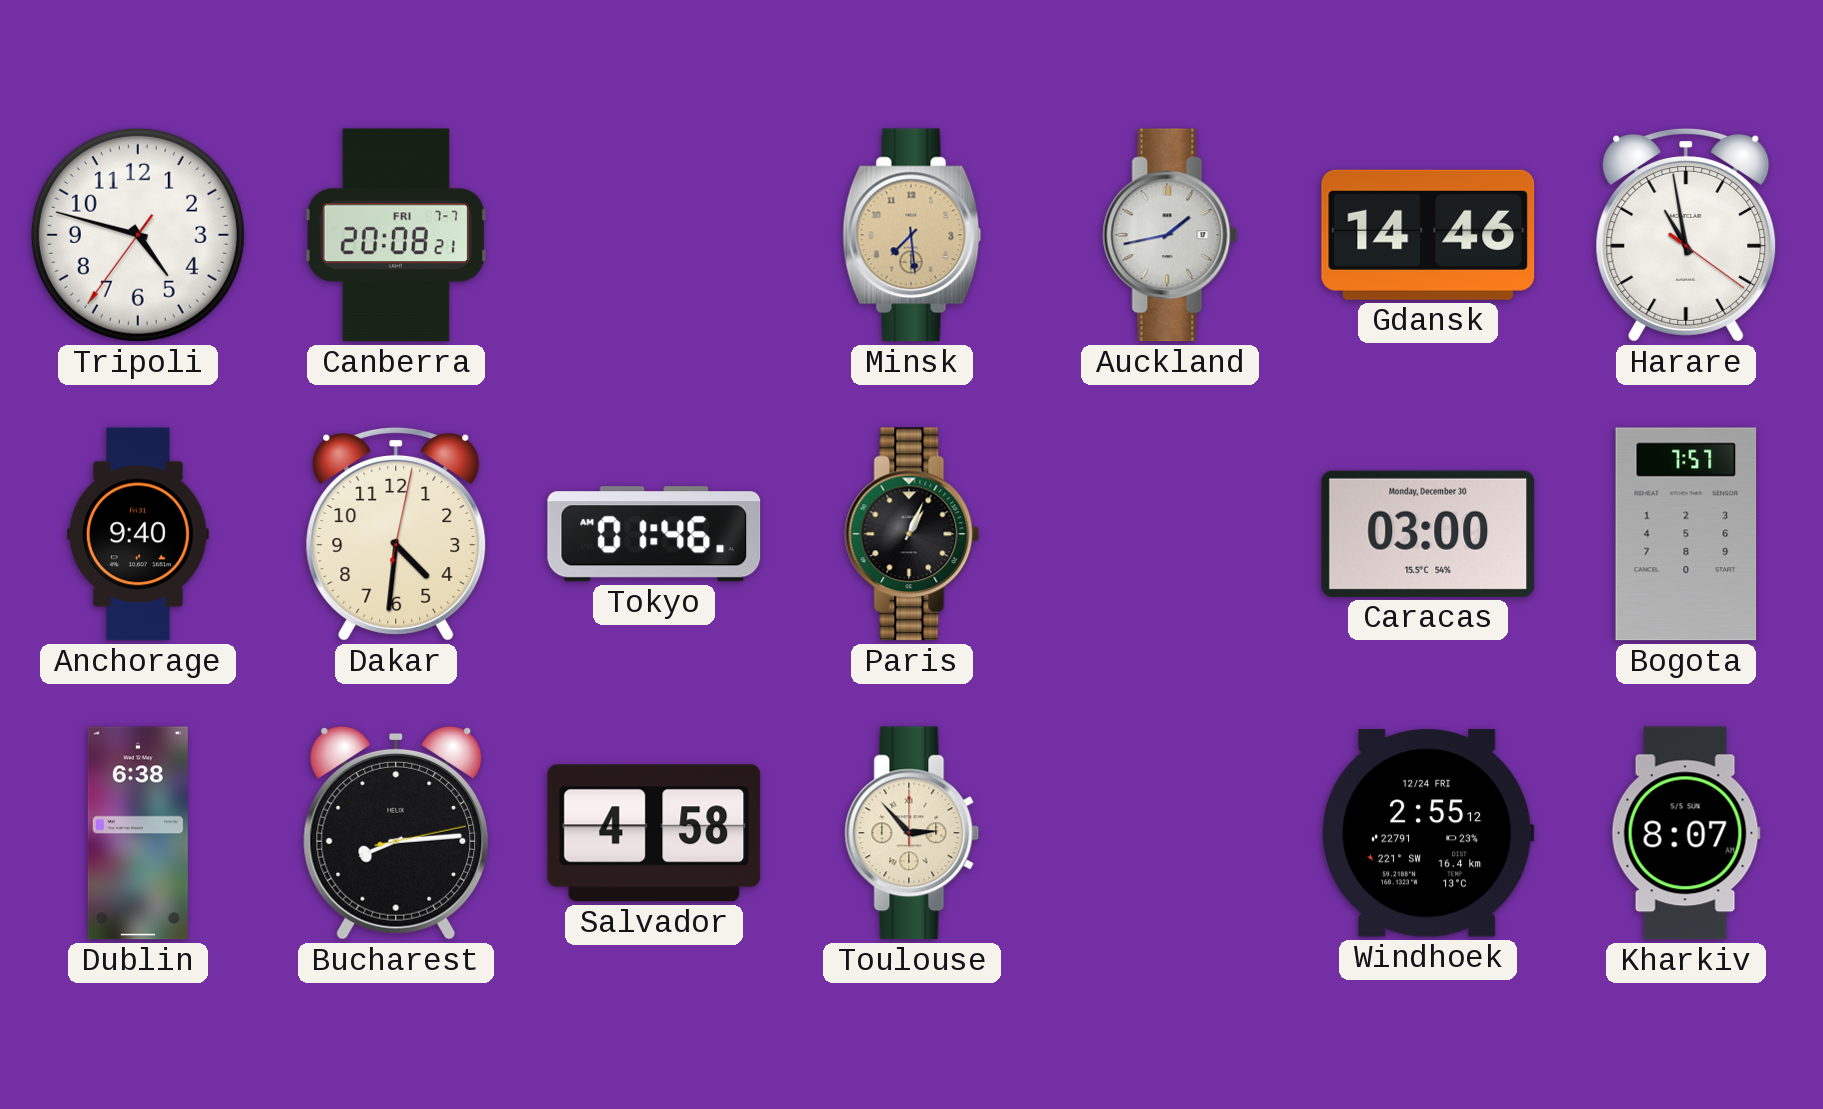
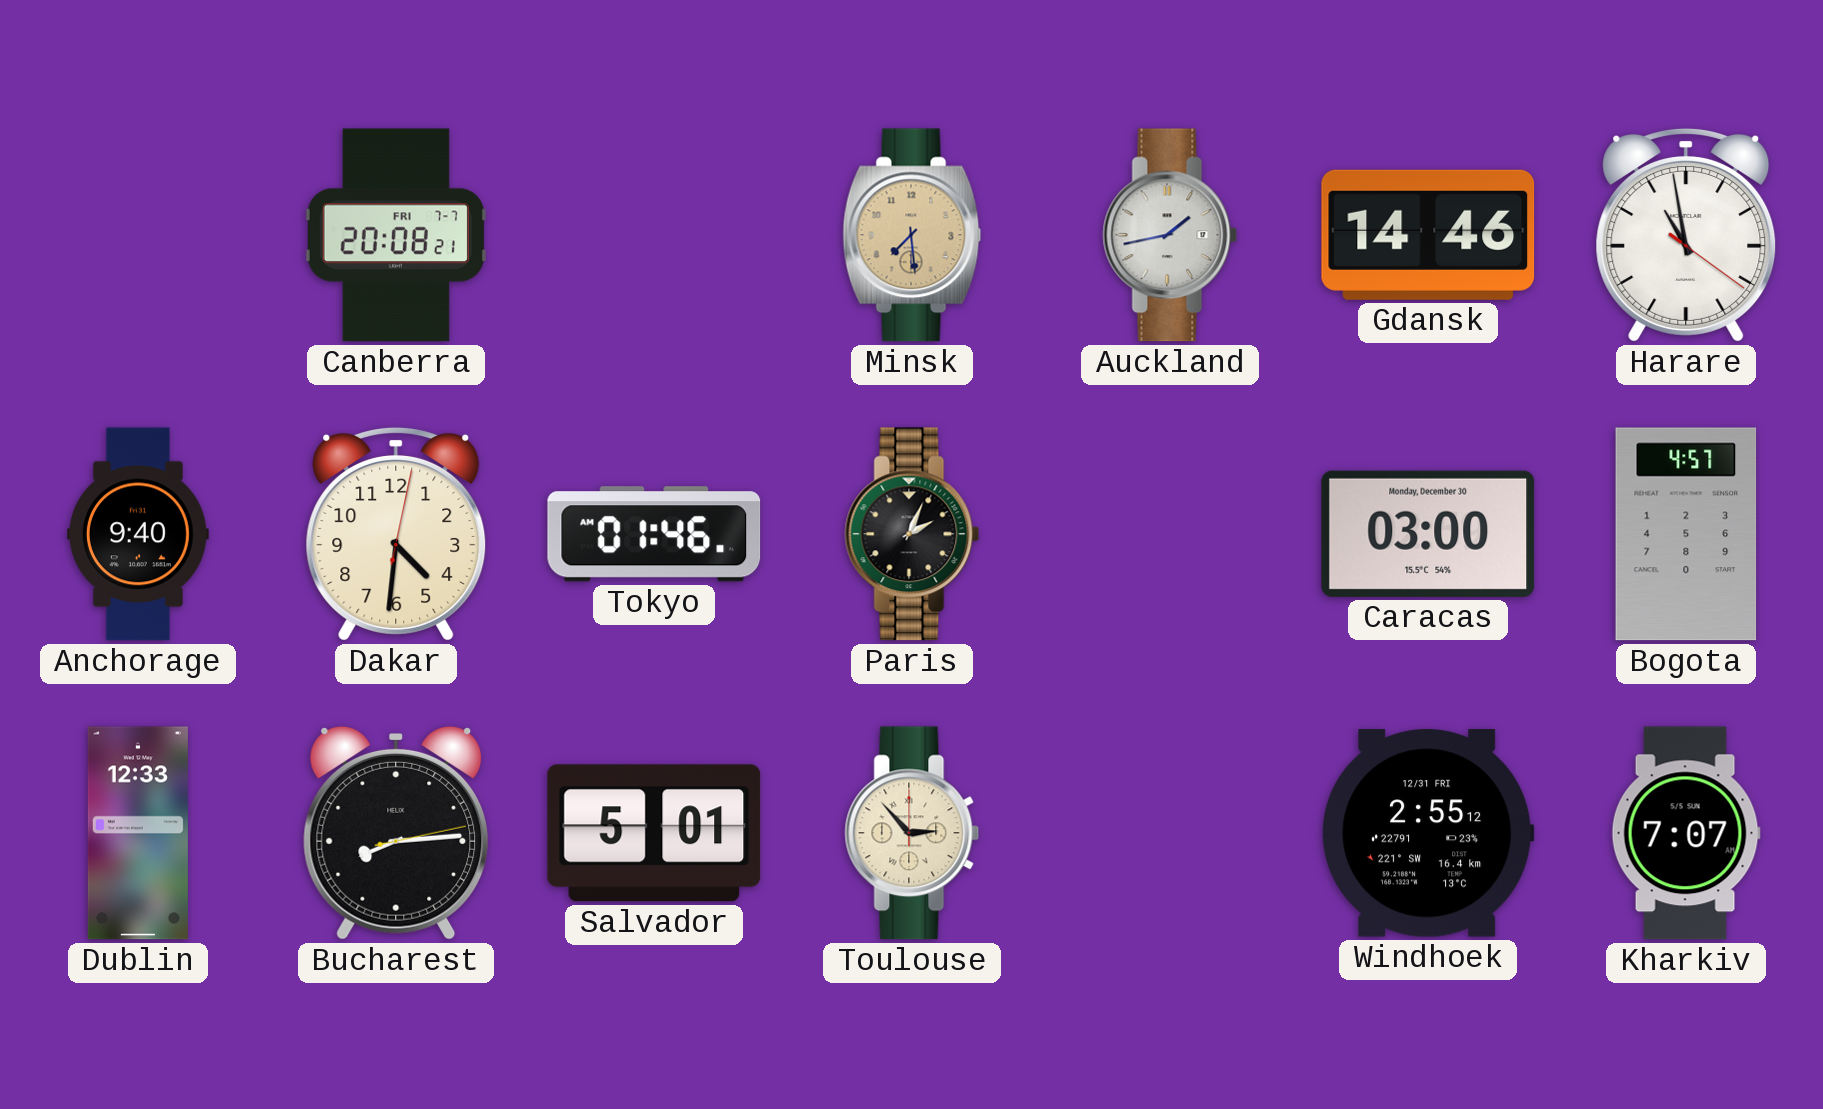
Tripoli: 4:47 -> none
Paris: 1:04 -> 2:04
Bogota: 7:57 -> 4:57
Dublin: 6:38 -> 12:33
Salvador: 4:58 -> 5:01
Windhoek date: 12/24 FRI -> 12/31 FRI
Kharkiv: 8:07 -> 7:07
